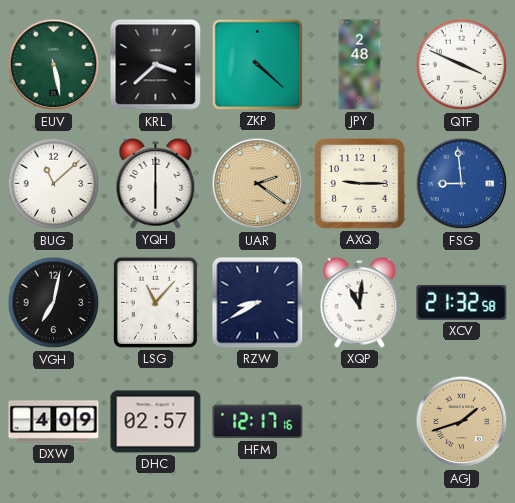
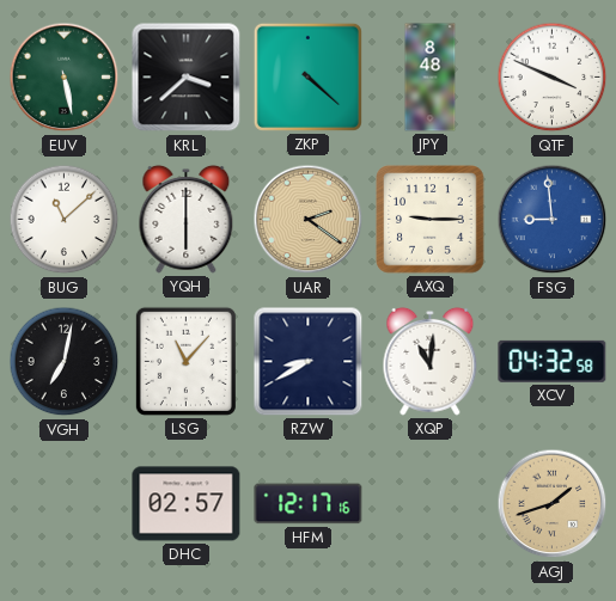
JPY: 2:48 -> 8:48
XCV: 21:32 -> 04:32
DXW: 4:09 -> none
